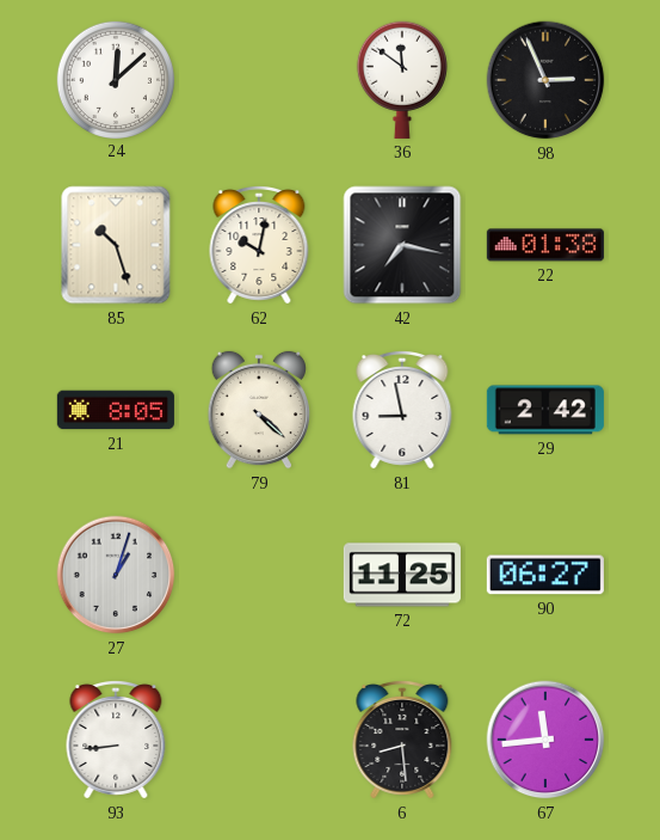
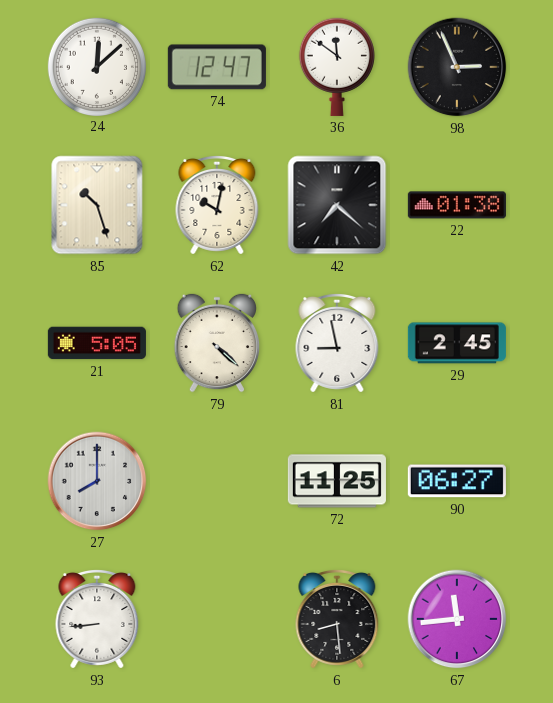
74: none -> 12:47
42: 7:17 -> 7:22
21: 8:05 -> 5:05
29: 2:42 -> 2:45
27: 1:03 -> 8:00
